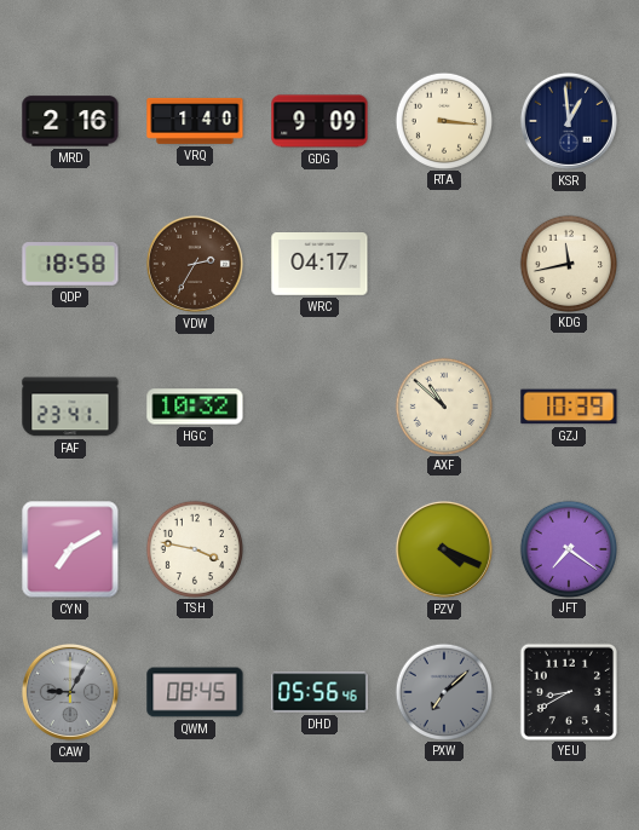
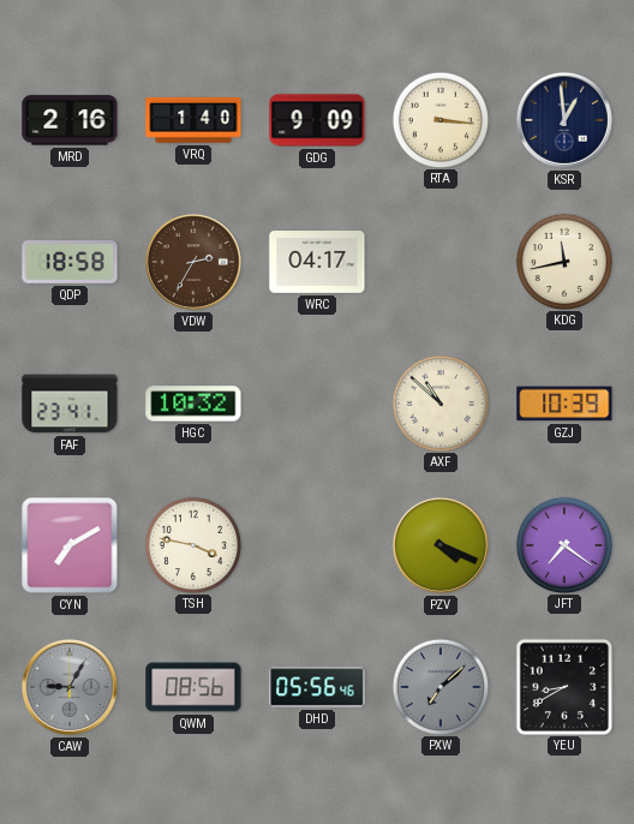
QWM: 08:45 -> 08:56
